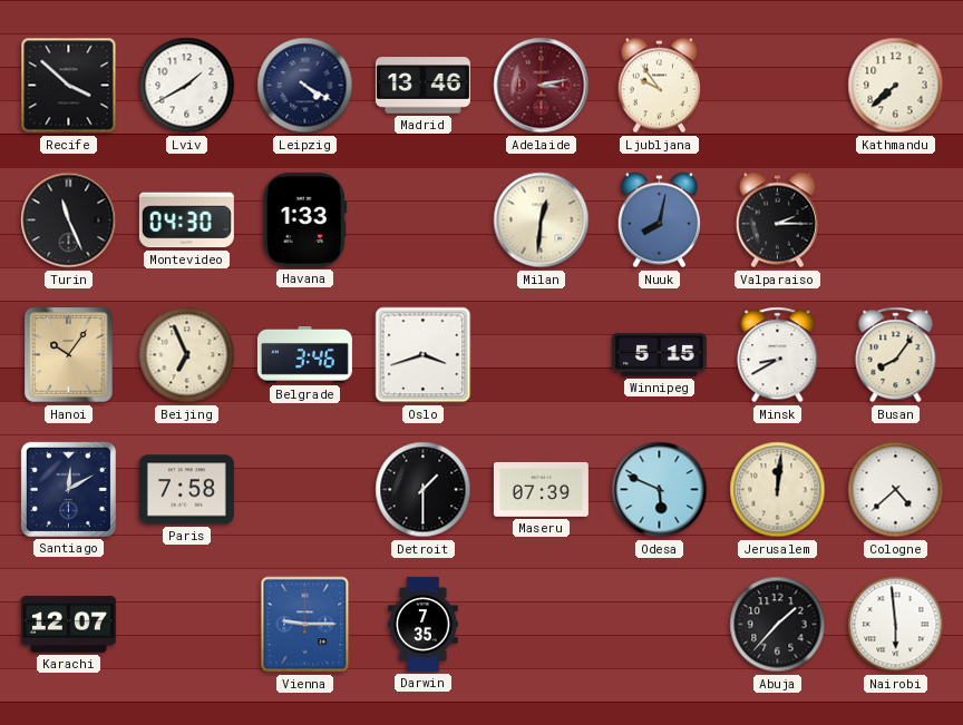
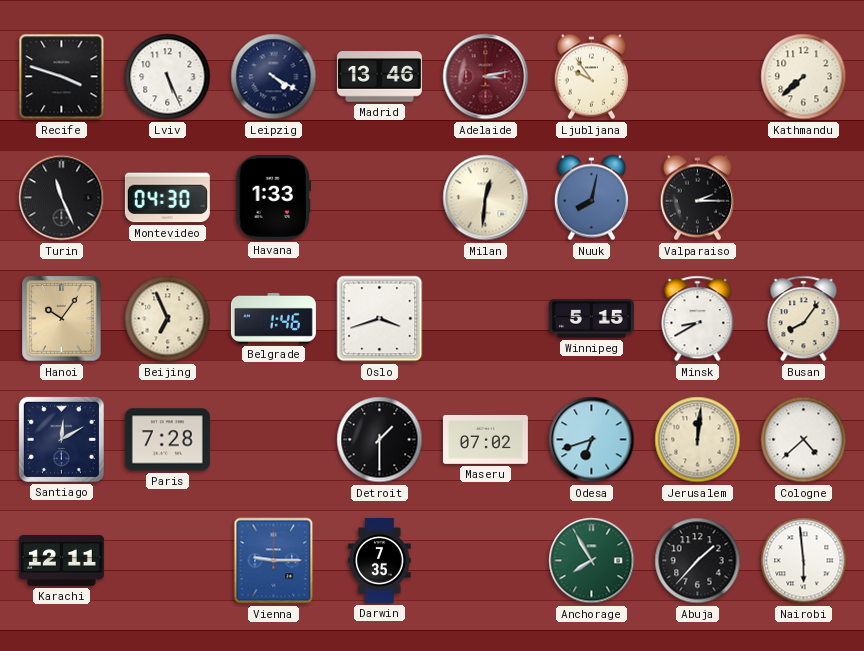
Recife: 3:52 -> 3:48
Lviv: 1:40 -> 5:26
Belgrade: 3:46 -> 1:46
Paris: 7:58 -> 7:28
Maseru: 07:39 -> 07:02
Odesa: 5:49 -> 6:42
Karachi: 12:07 -> 12:11
Anchorage: none -> 7:55
